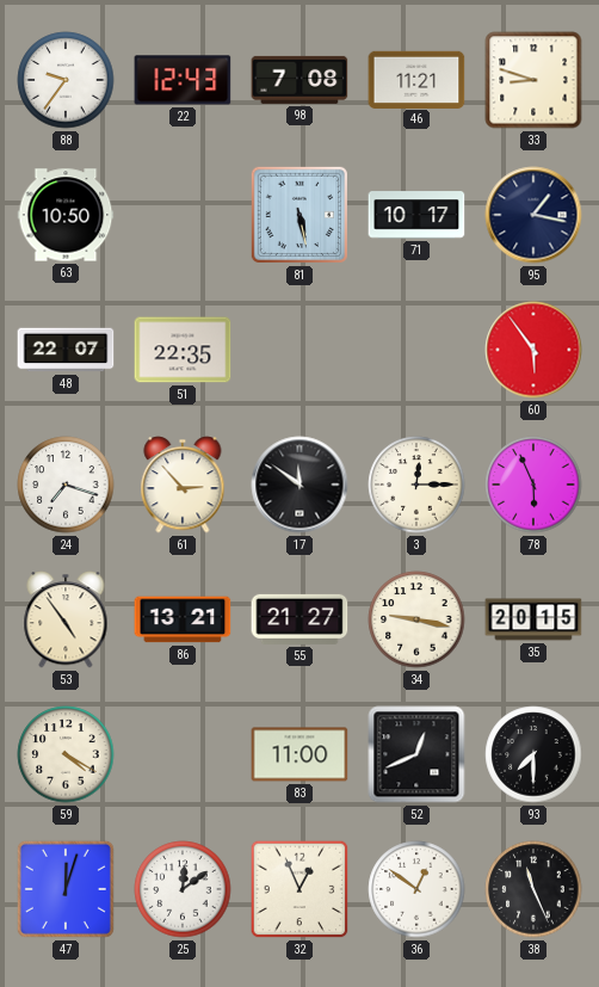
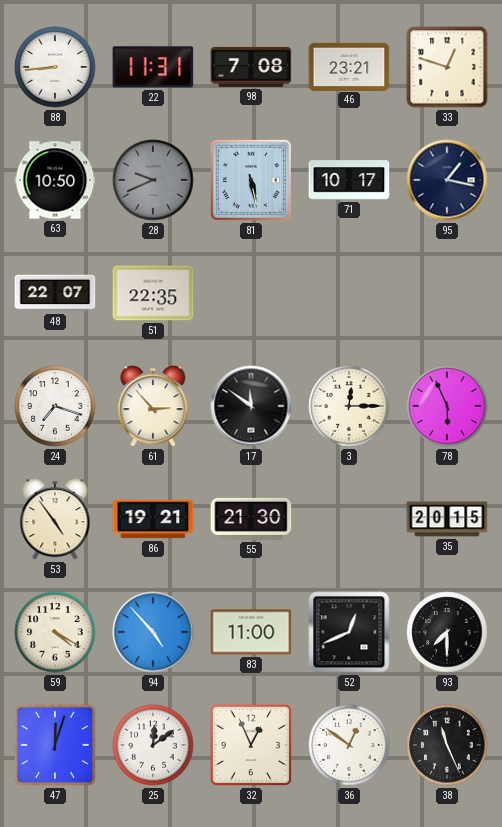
88: 9:36 -> 8:44
22: 12:43 -> 11:31
46: 11:21 -> 23:21
33: 8:48 -> 12:48
28: none -> 9:41
60: 5:54 -> none
86: 13:21 -> 19:21
55: 21:27 -> 21:30
34: 9:17 -> none
94: none -> 4:53
